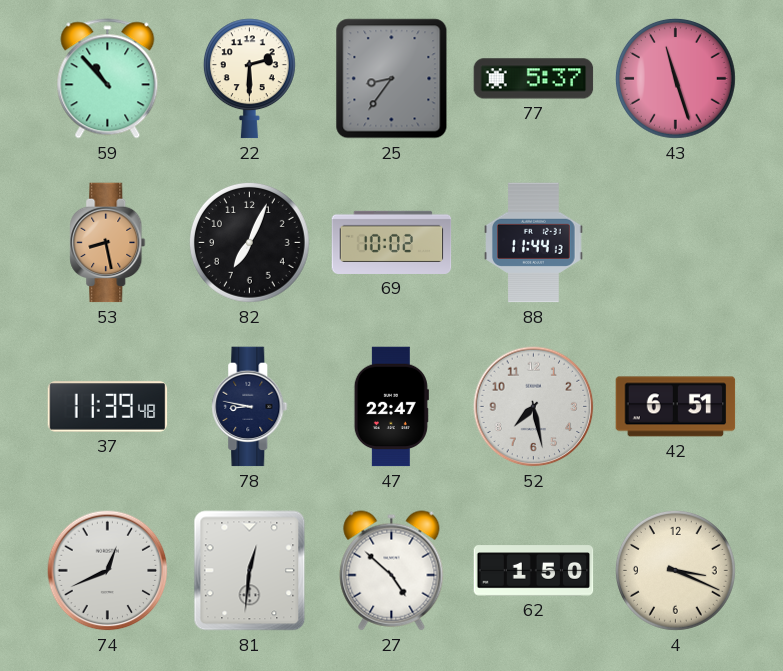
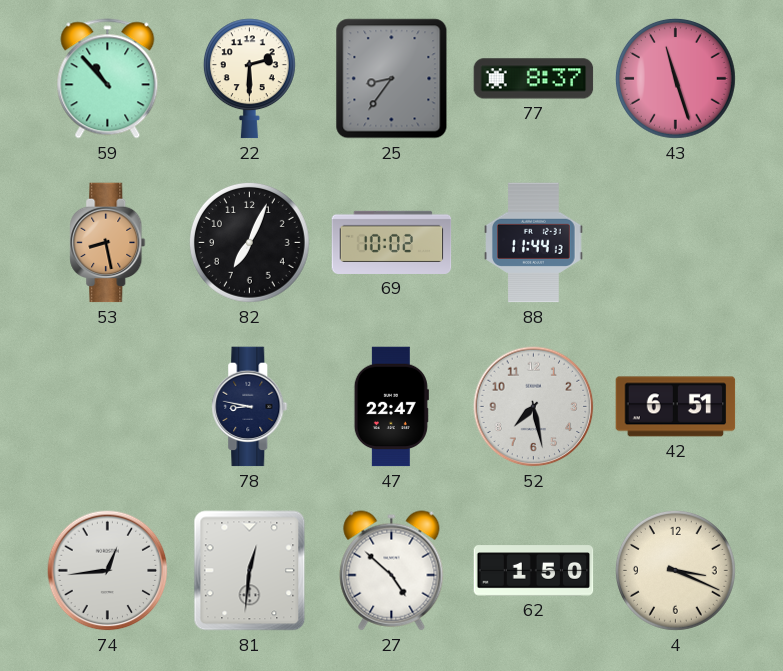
77: 5:37 -> 8:37
37: 11:39 -> none
74: 12:41 -> 12:44
